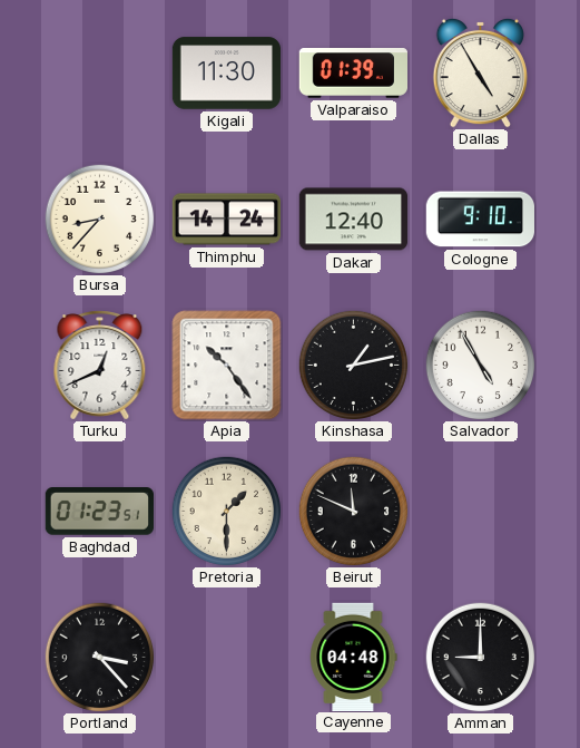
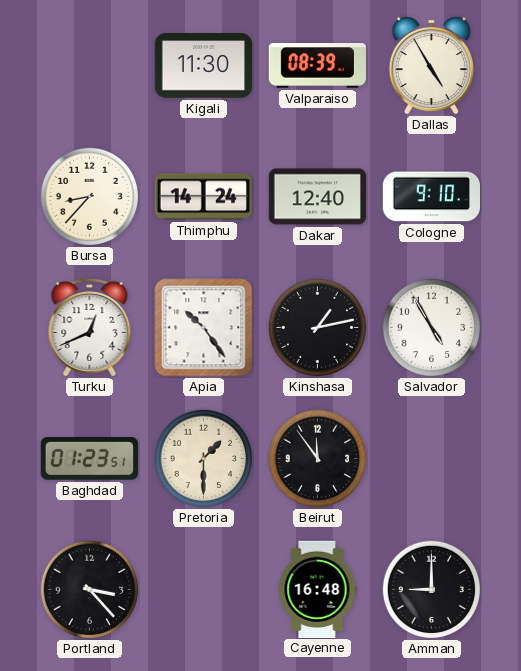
Valparaiso: 01:39 -> 08:39
Beirut: 11:49 -> 11:54
Cayenne: 04:48 -> 16:48
